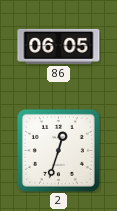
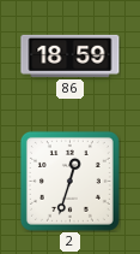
86: 06:05 -> 18:59
